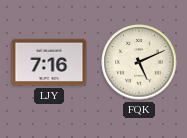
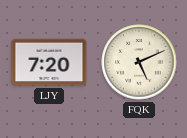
LJY: 7:16 -> 7:20
